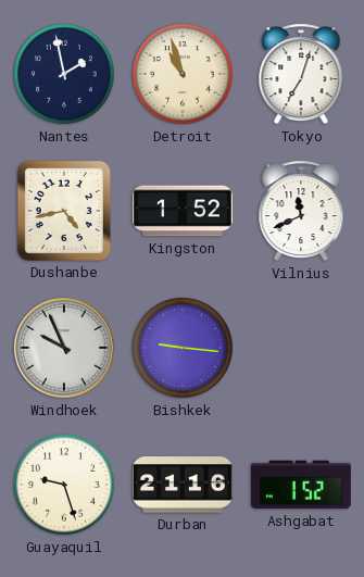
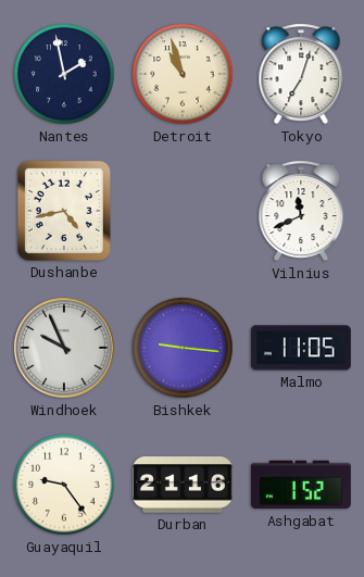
Kingston: 1:52 -> none
Malmo: none -> 11:05
Guayaquil: 9:27 -> 9:24
